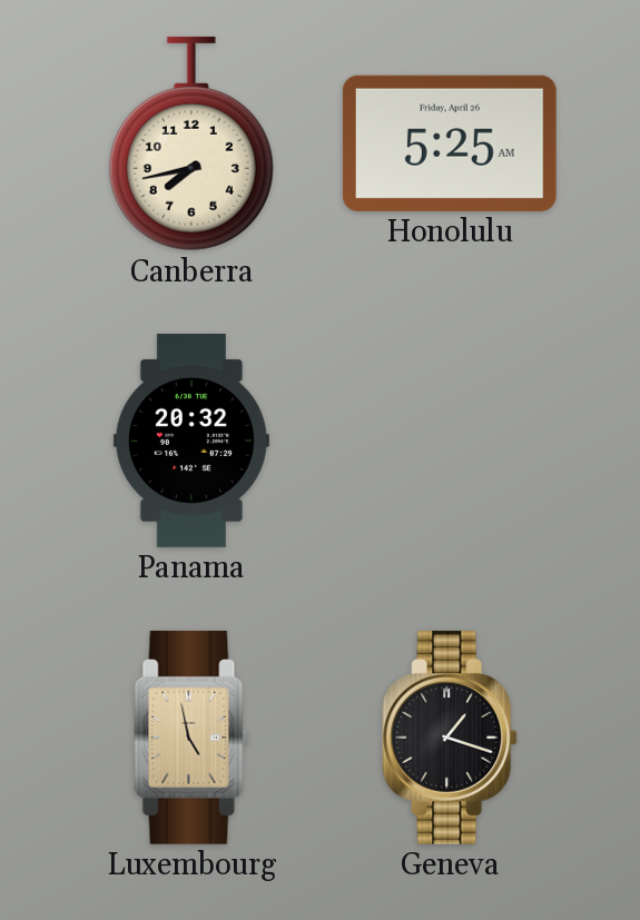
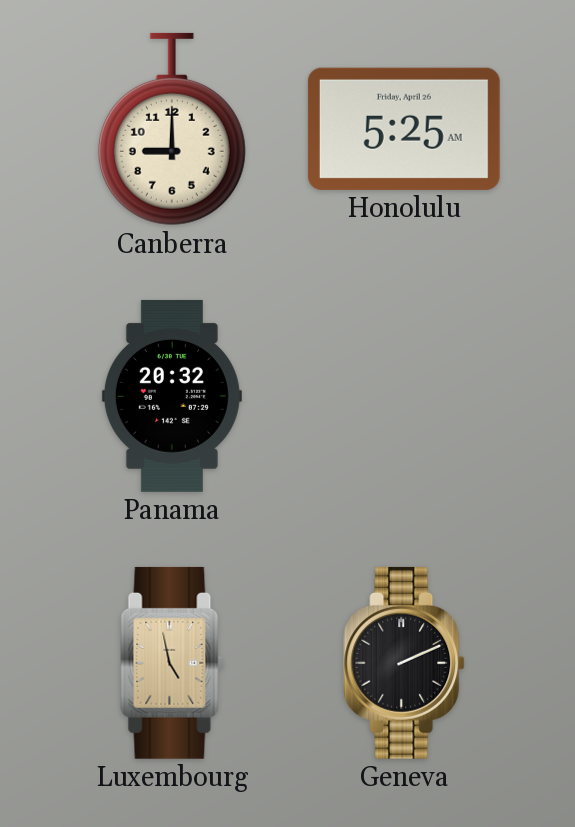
Canberra: 7:43 -> 9:00
Geneva: 1:18 -> 2:11
